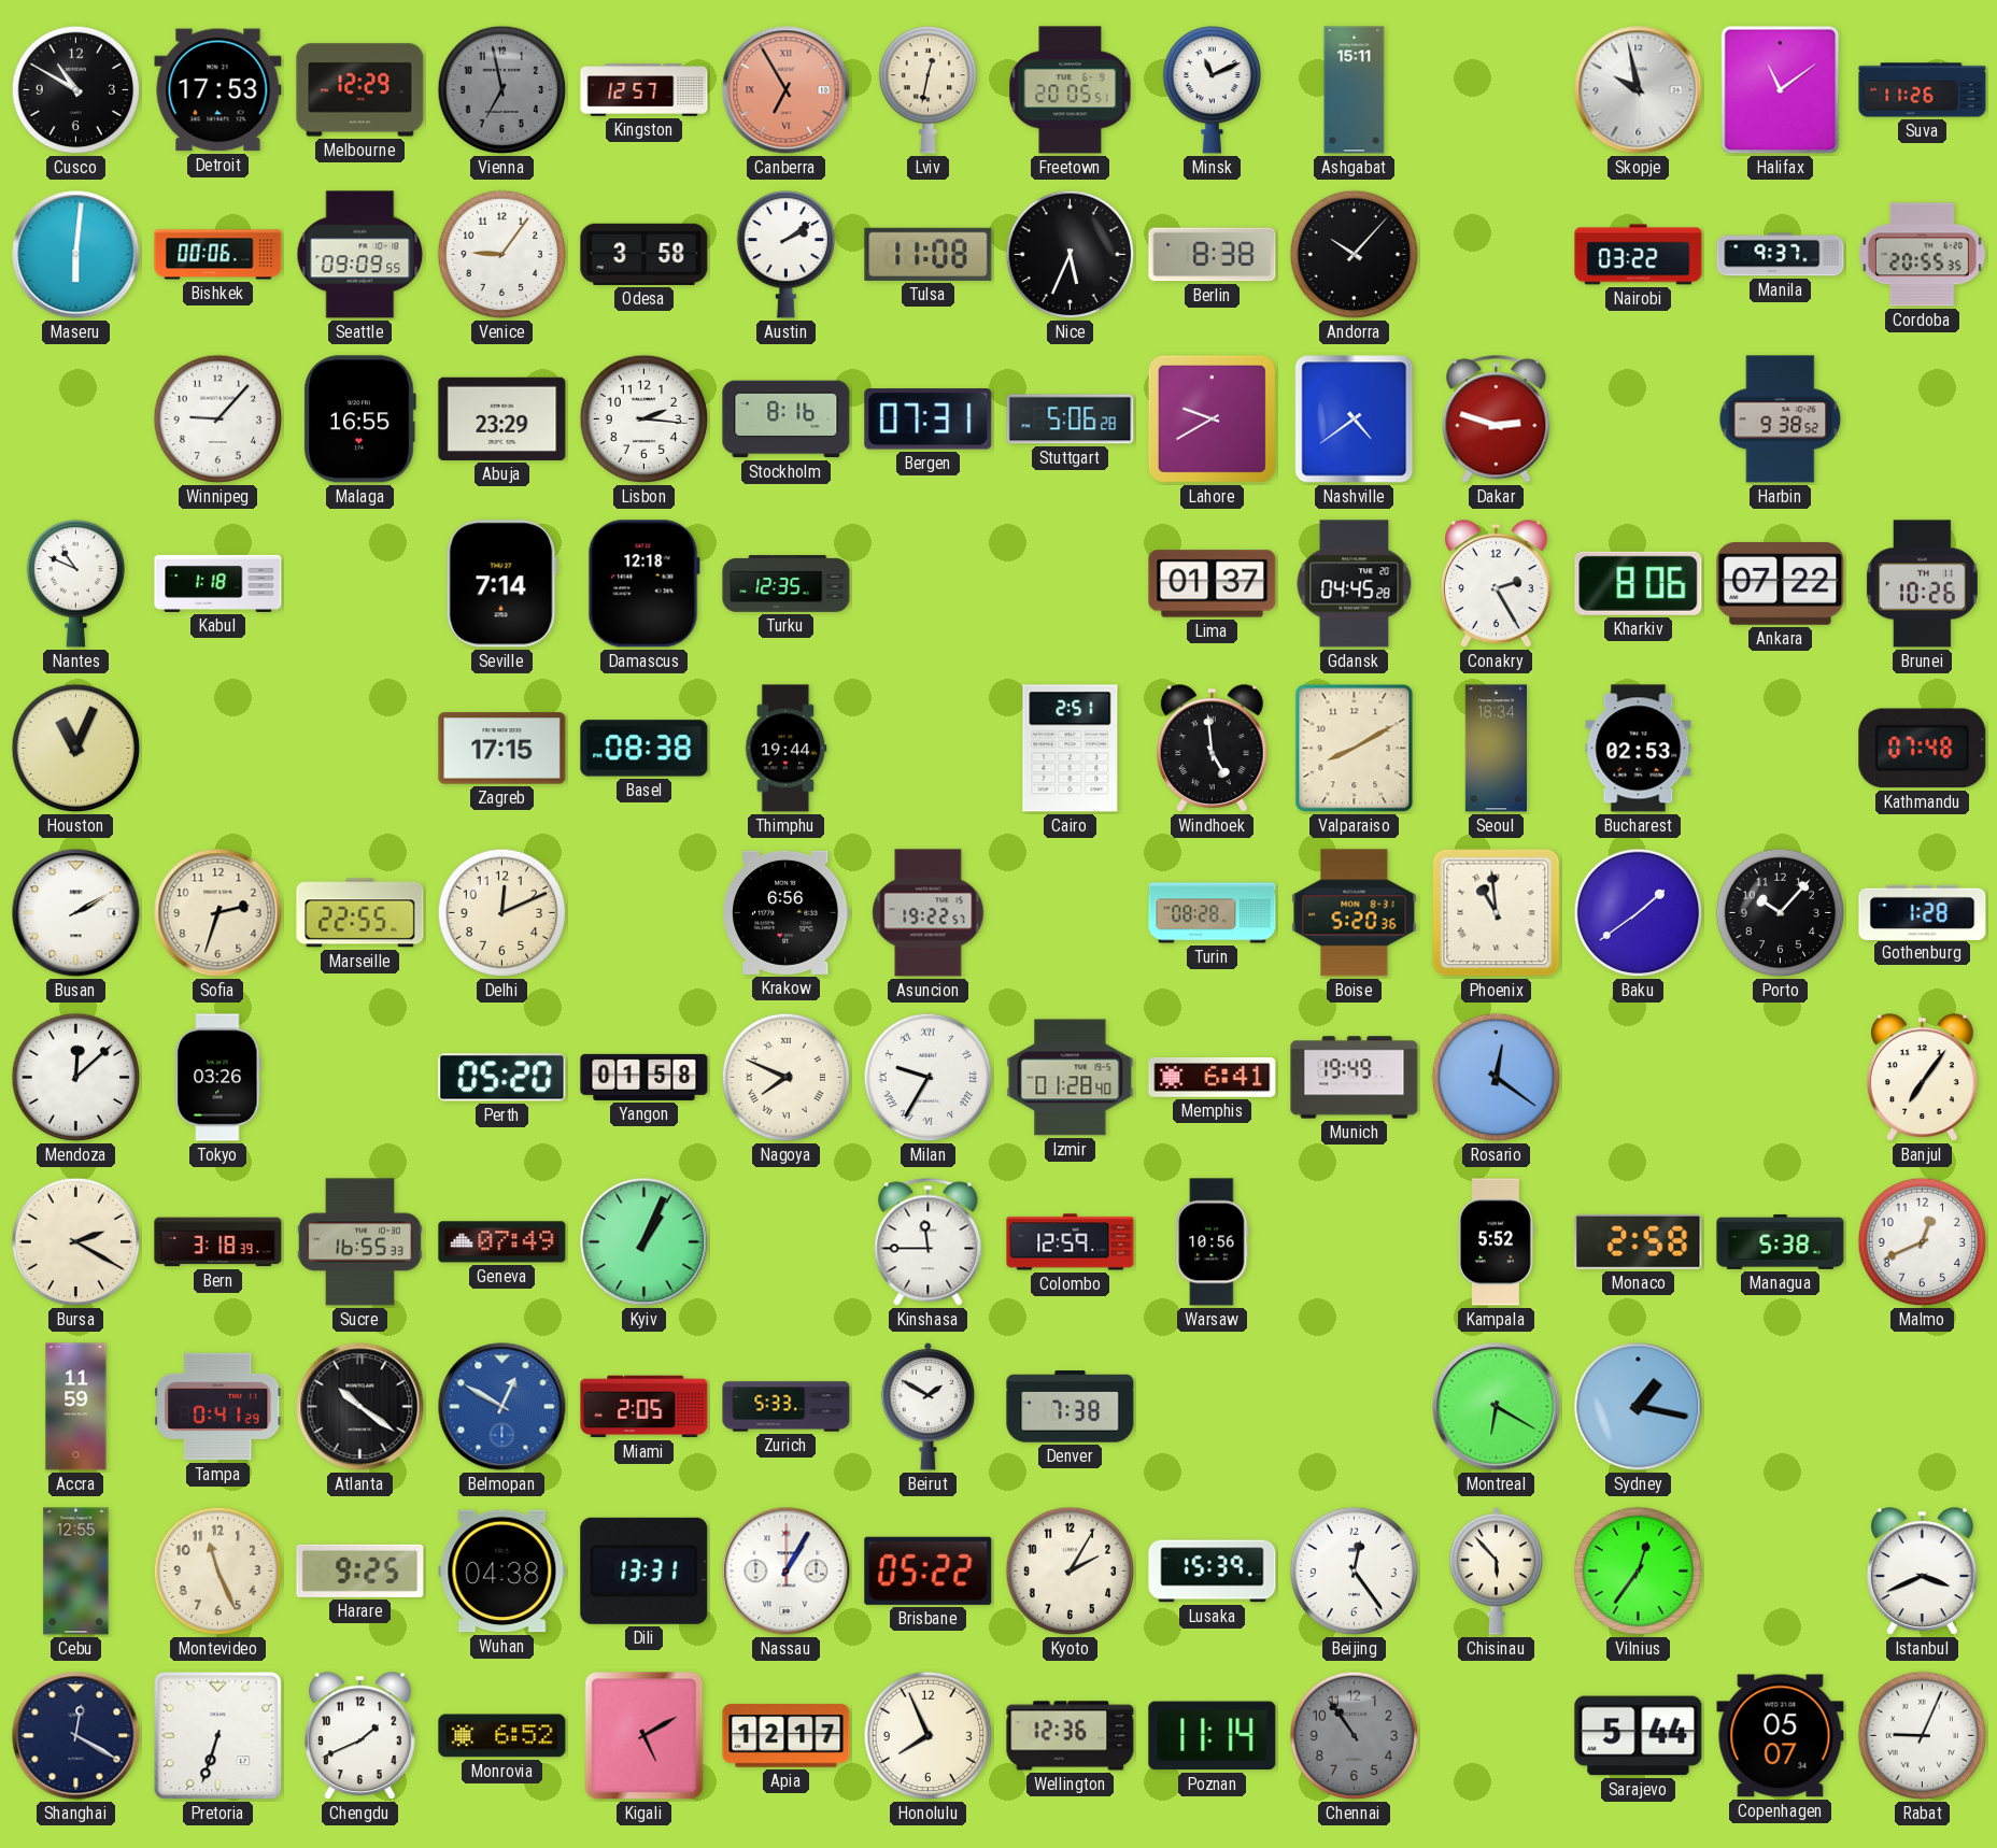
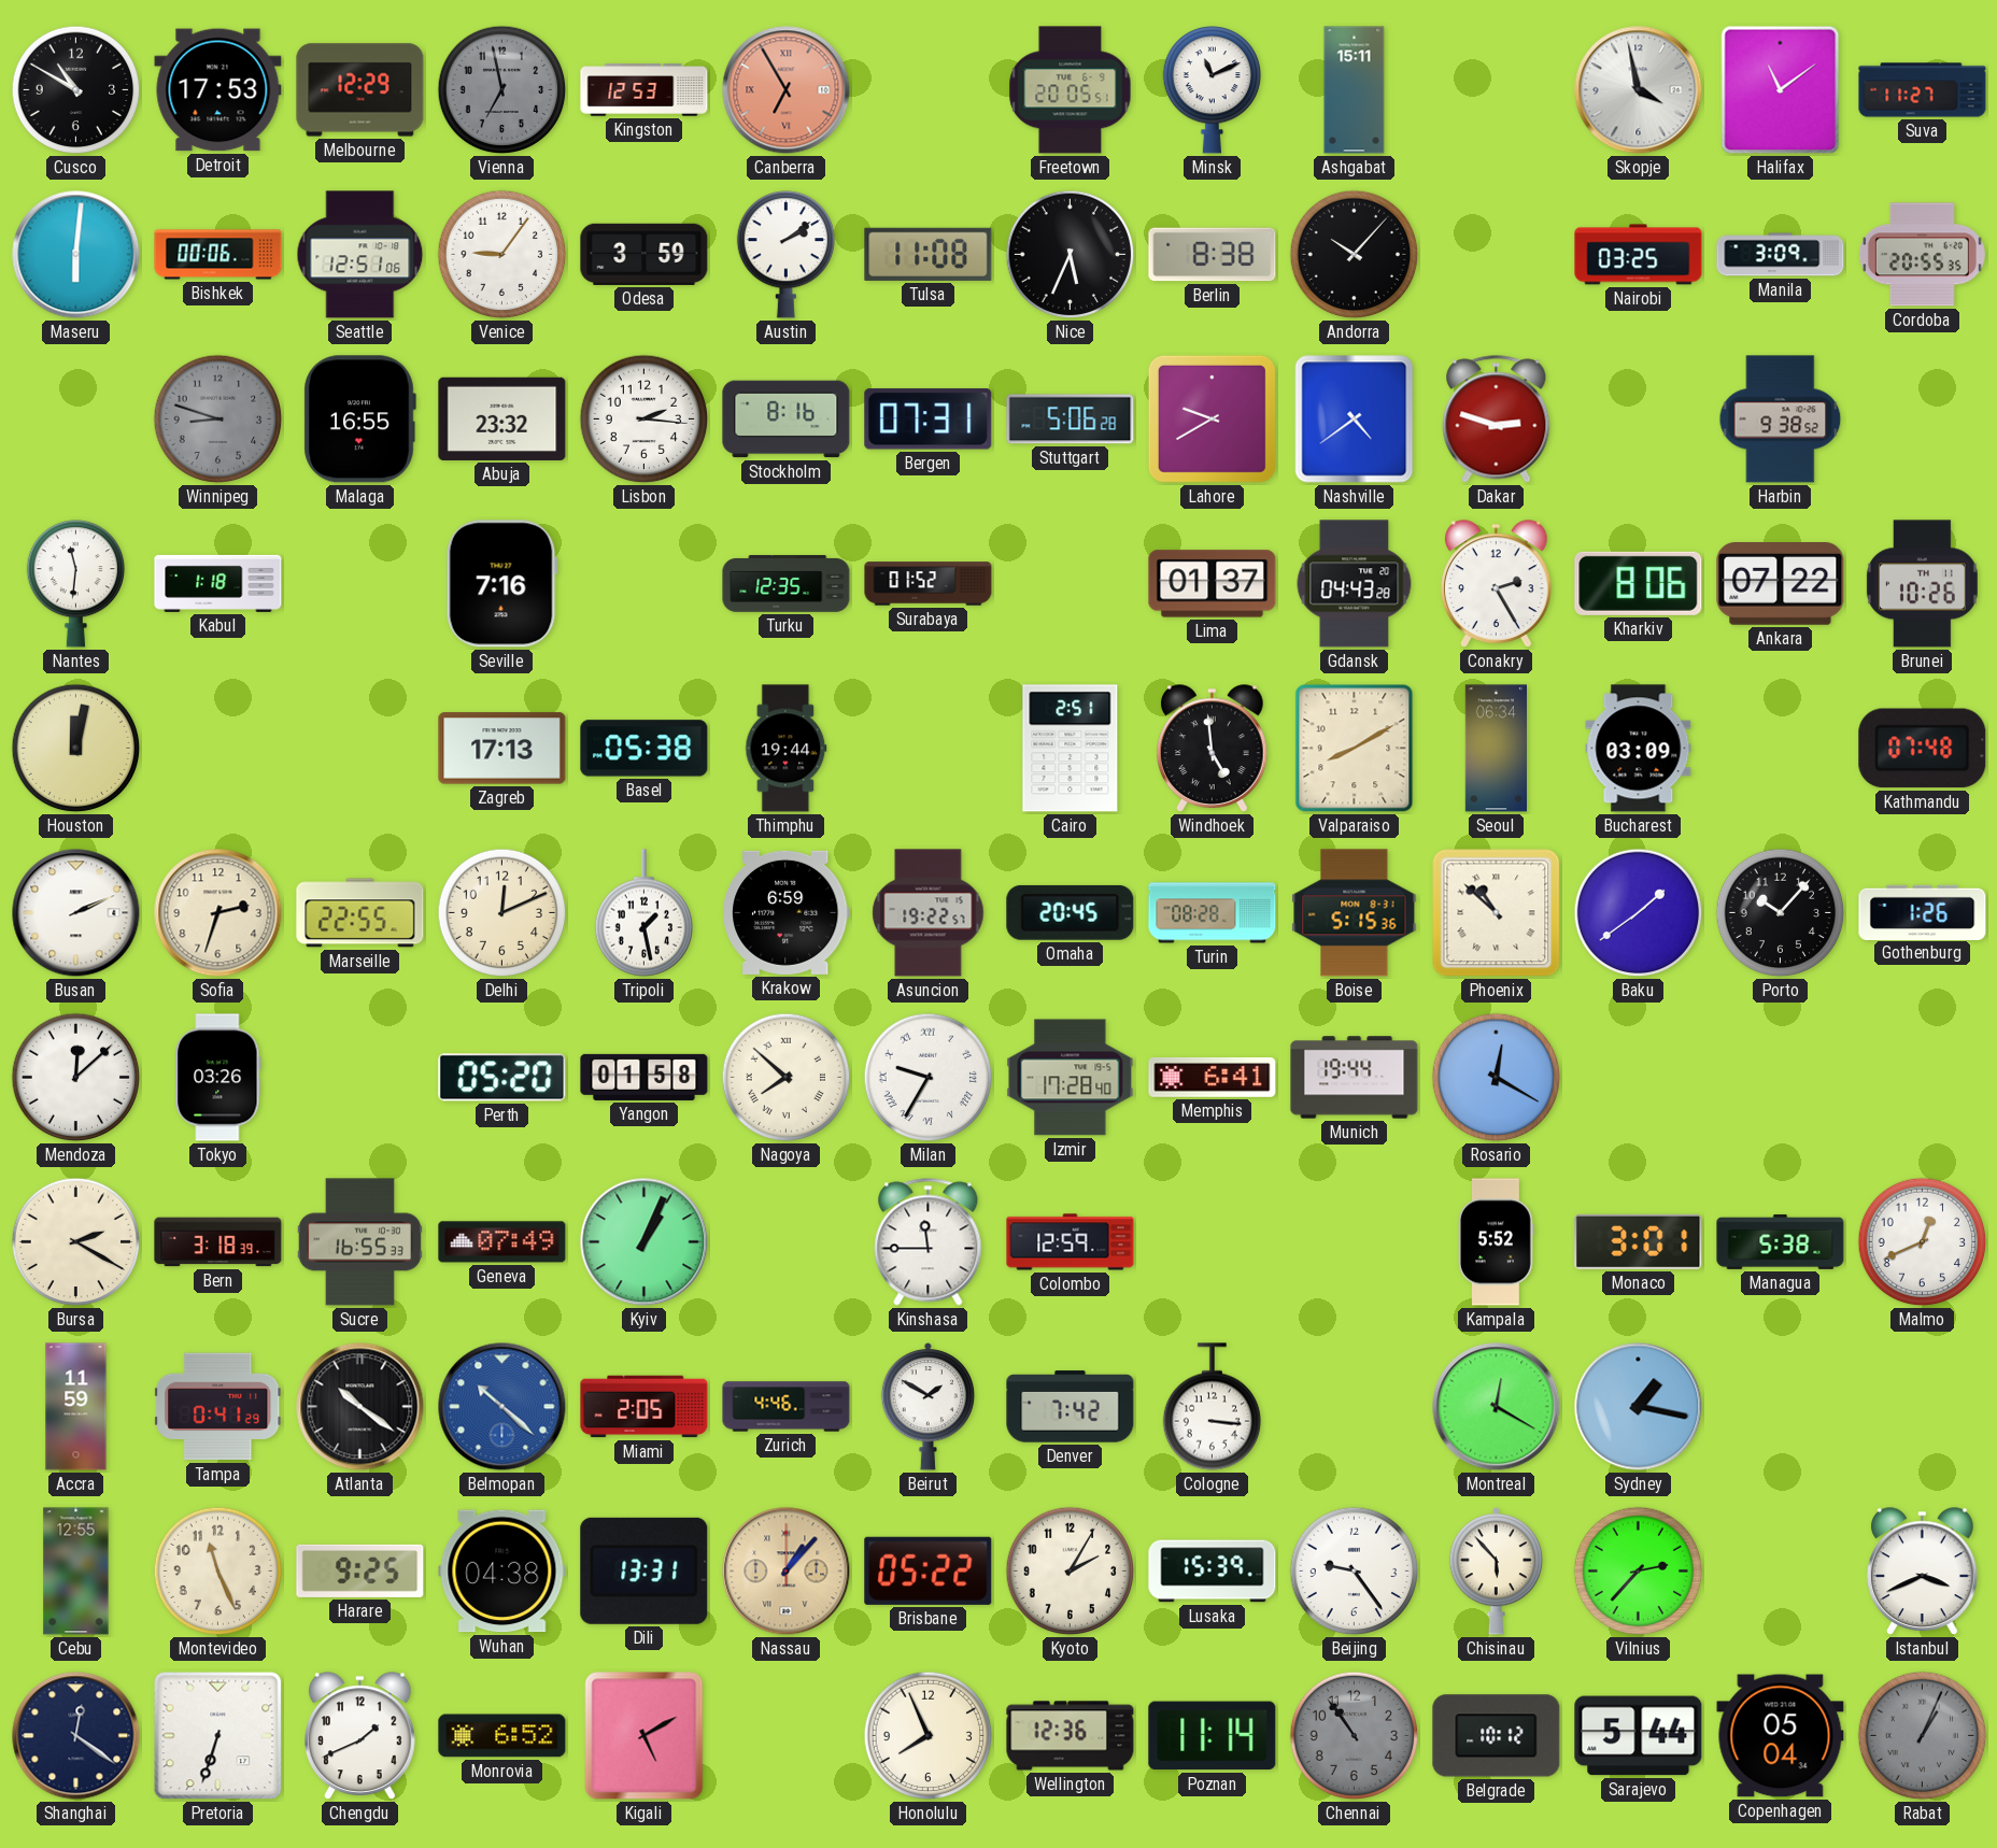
Kingston: 12:57 -> 12:53
Lviv: 12:32 -> none
Skopje: 9:58 -> 3:58
Suva: 11:26 -> 11:27
Seattle: 09:09 -> 12:51
Odesa: 3:58 -> 3:59
Nairobi: 03:22 -> 03:25
Manila: 9:37 -> 3:09
Winnipeg: 9:07 -> 8:48
Winnipeg dial: white -> grey
Abuja: 23:29 -> 23:32
Nantes: 10:49 -> 11:31
Seville: 7:14 -> 7:16
Damascus: 12:18 -> none
Surabaya: none -> 01:52
Gdansk: 04:45 -> 04:43
Houston: 11:04 -> 12:02
Zagreb: 17:15 -> 17:13
Basel: 08:38 -> 05:38
Seoul: 18:34 -> 06:34
Bucharest: 02:53 -> 03:09
Busan: 2:10 -> 2:11
Tripoli: none -> 1:28
Krakow: 6:56 -> 6:59
Omaha: none -> 20:45
Boise: 5:20 -> 5:15
Phoenix: 10:59 -> 10:52
Gothenburg: 1:28 -> 1:26
Nagoya: 7:49 -> 7:52
Izmir: 01:28 -> 17:28
Munich: 19:49 -> 19:44
Rosario: 12:21 -> 12:20
Banjul: 7:06 -> none
Warsaw: 10:56 -> none
Monaco: 2:58 -> 3:01
Belmopan: 12:50 -> 10:22
Zurich: 5:33 -> 4:46
Denver: 7:38 -> 7:42
Cologne: none -> 3:16
Montreal: 6:20 -> 12:20
Nassau: 1:05 -> 1:07
Nassau dial: white -> champagne
Beijing: 12:24 -> 9:24
Vilnius: 12:36 -> 2:37
Shanghai: 12:20 -> 12:21
Apia: 12:17 -> none
Belgrade: none -> 10:12
Copenhagen: 05:07 -> 05:04
Rabat: 9:04 -> 1:04
Rabat dial: white -> grey
